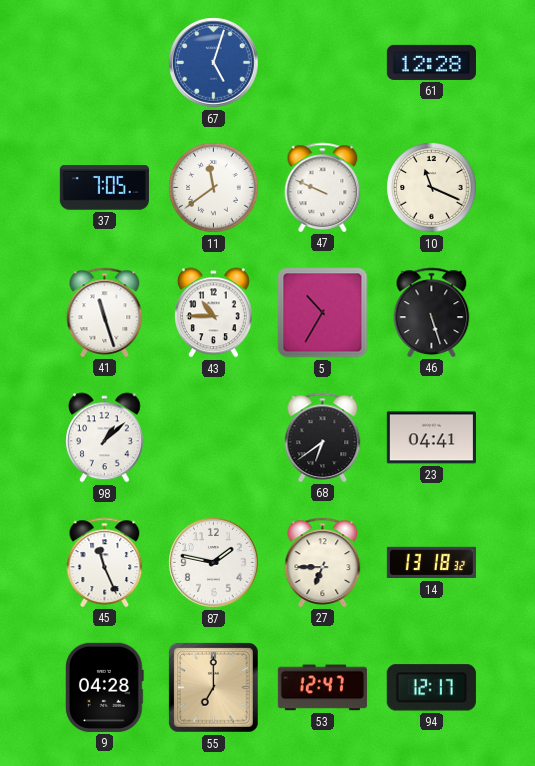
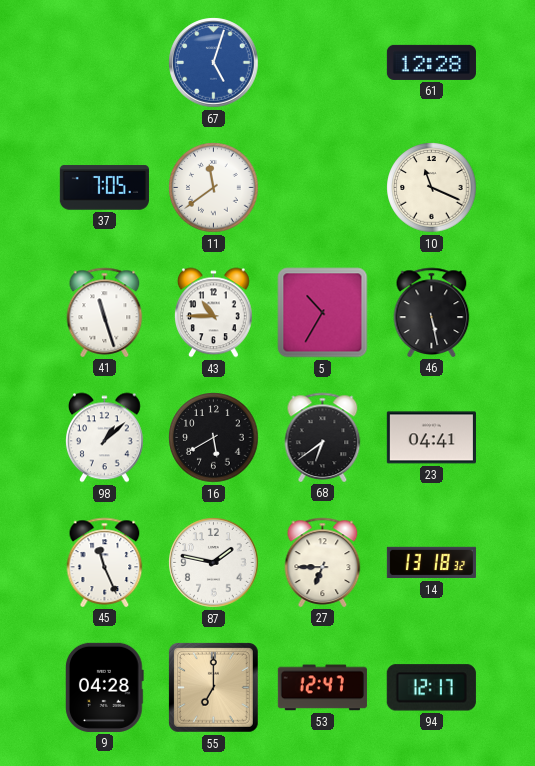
47: 9:49 -> none
46: 5:27 -> 5:28
16: none -> 5:40
